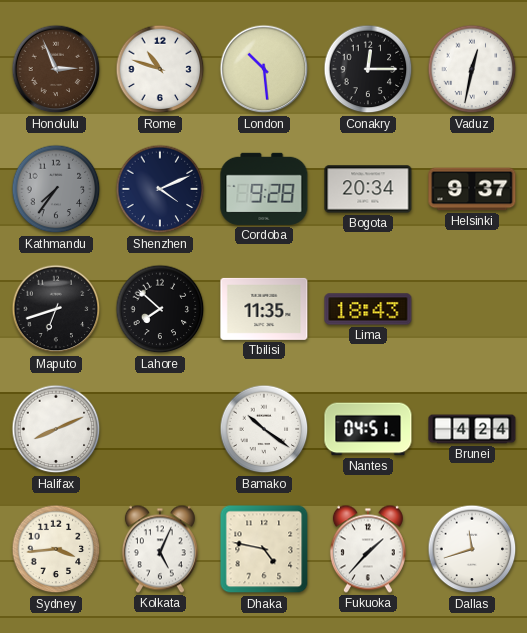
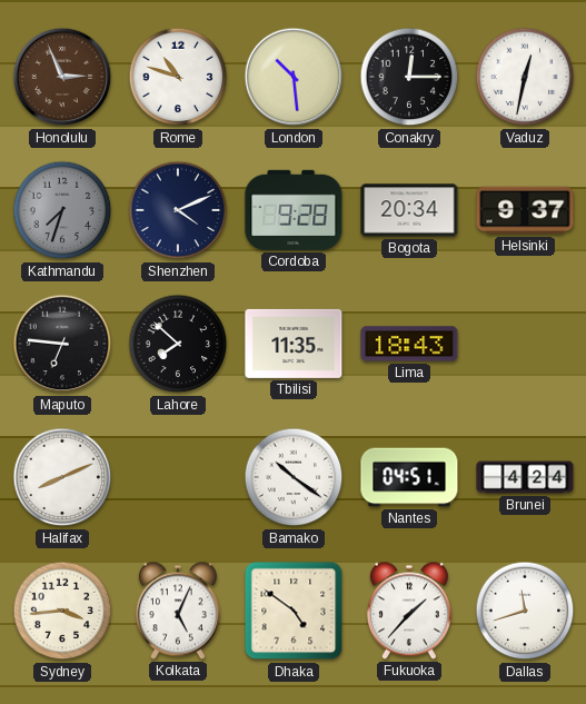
Kathmandu: 7:36 -> 7:33
Maputo: 6:42 -> 6:46
Dhaka: 4:47 -> 4:51
